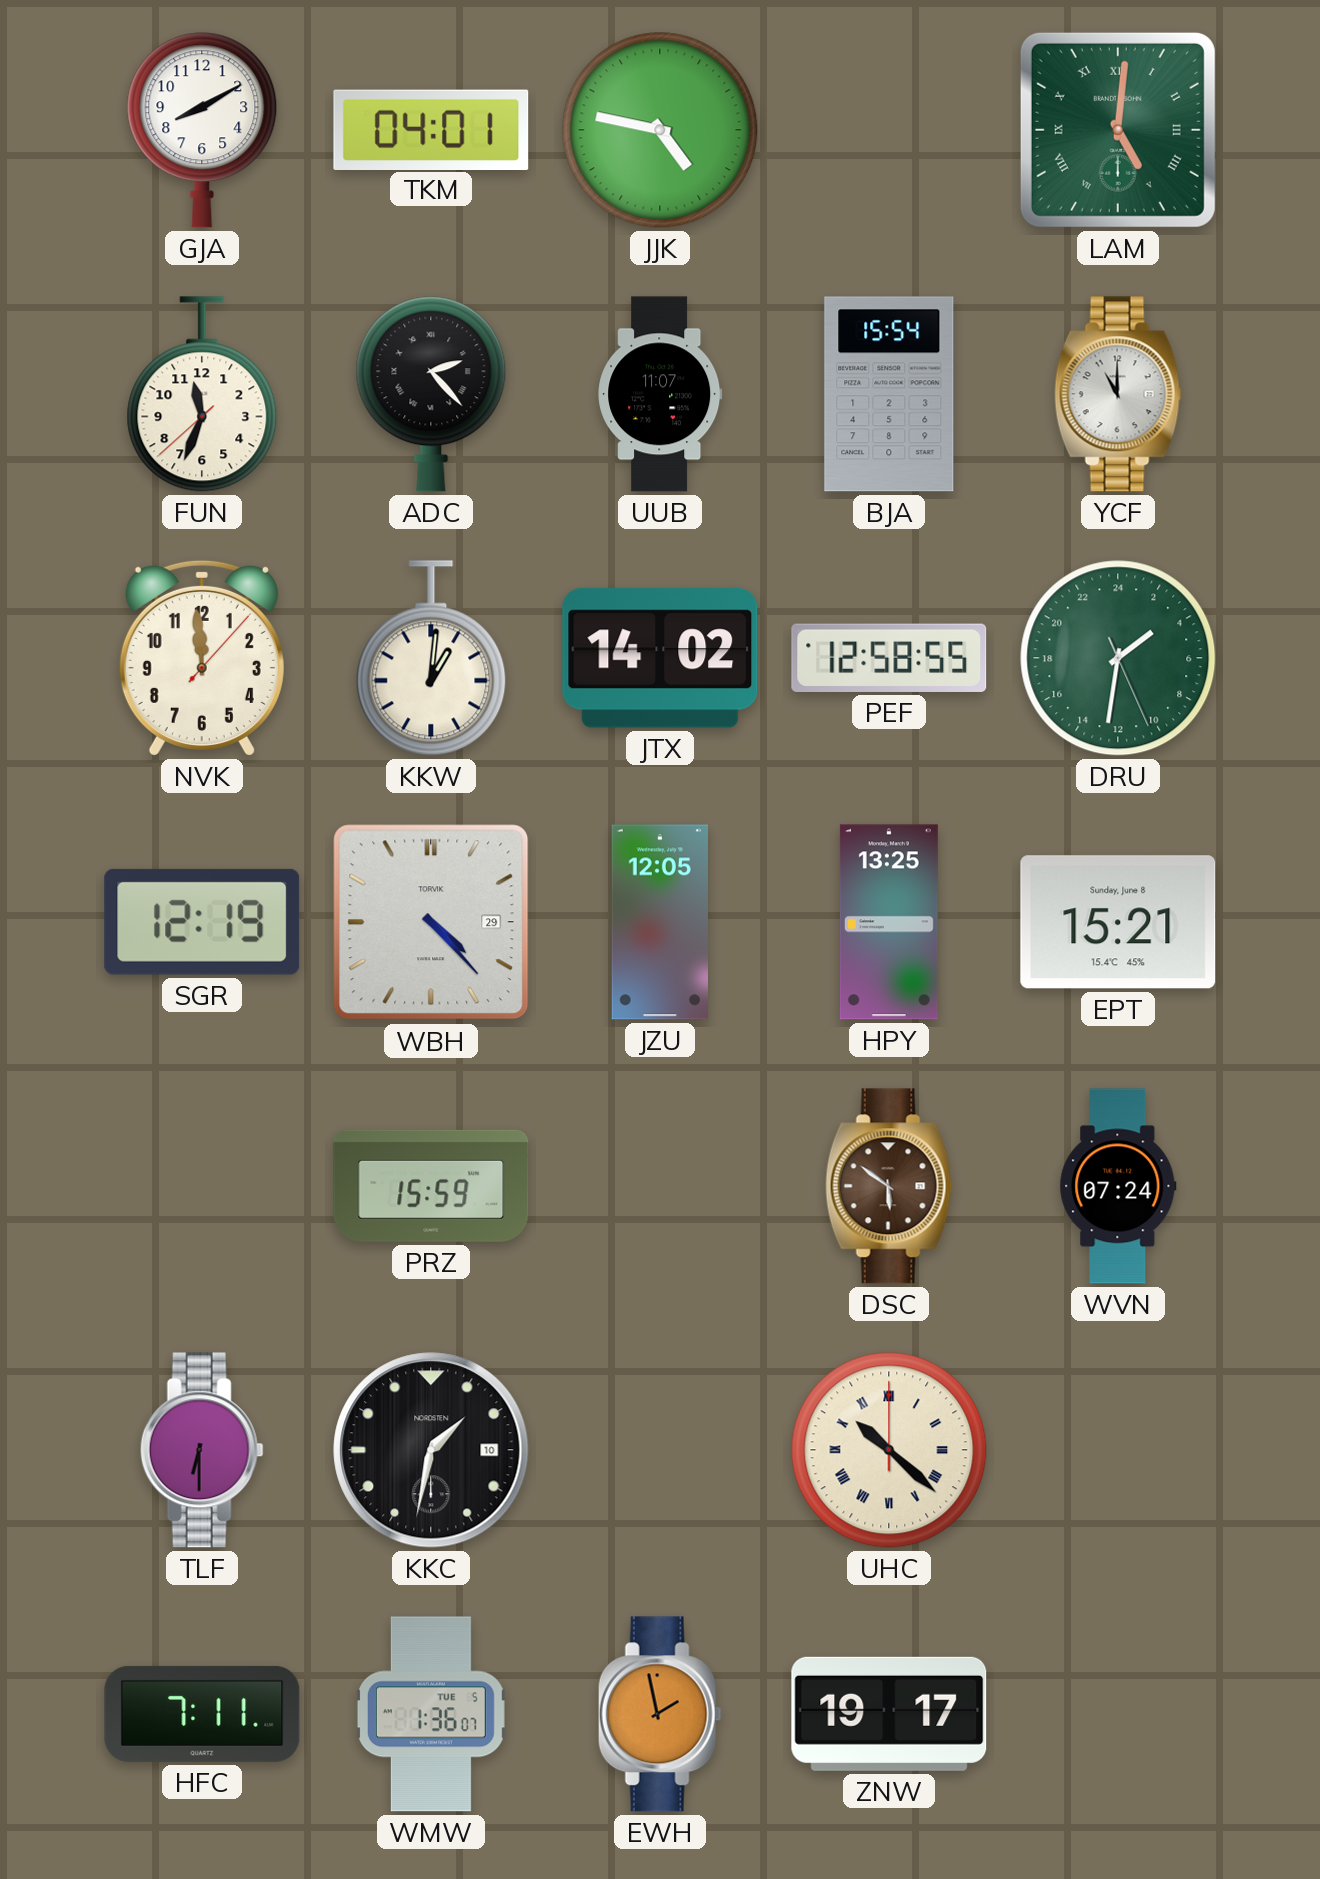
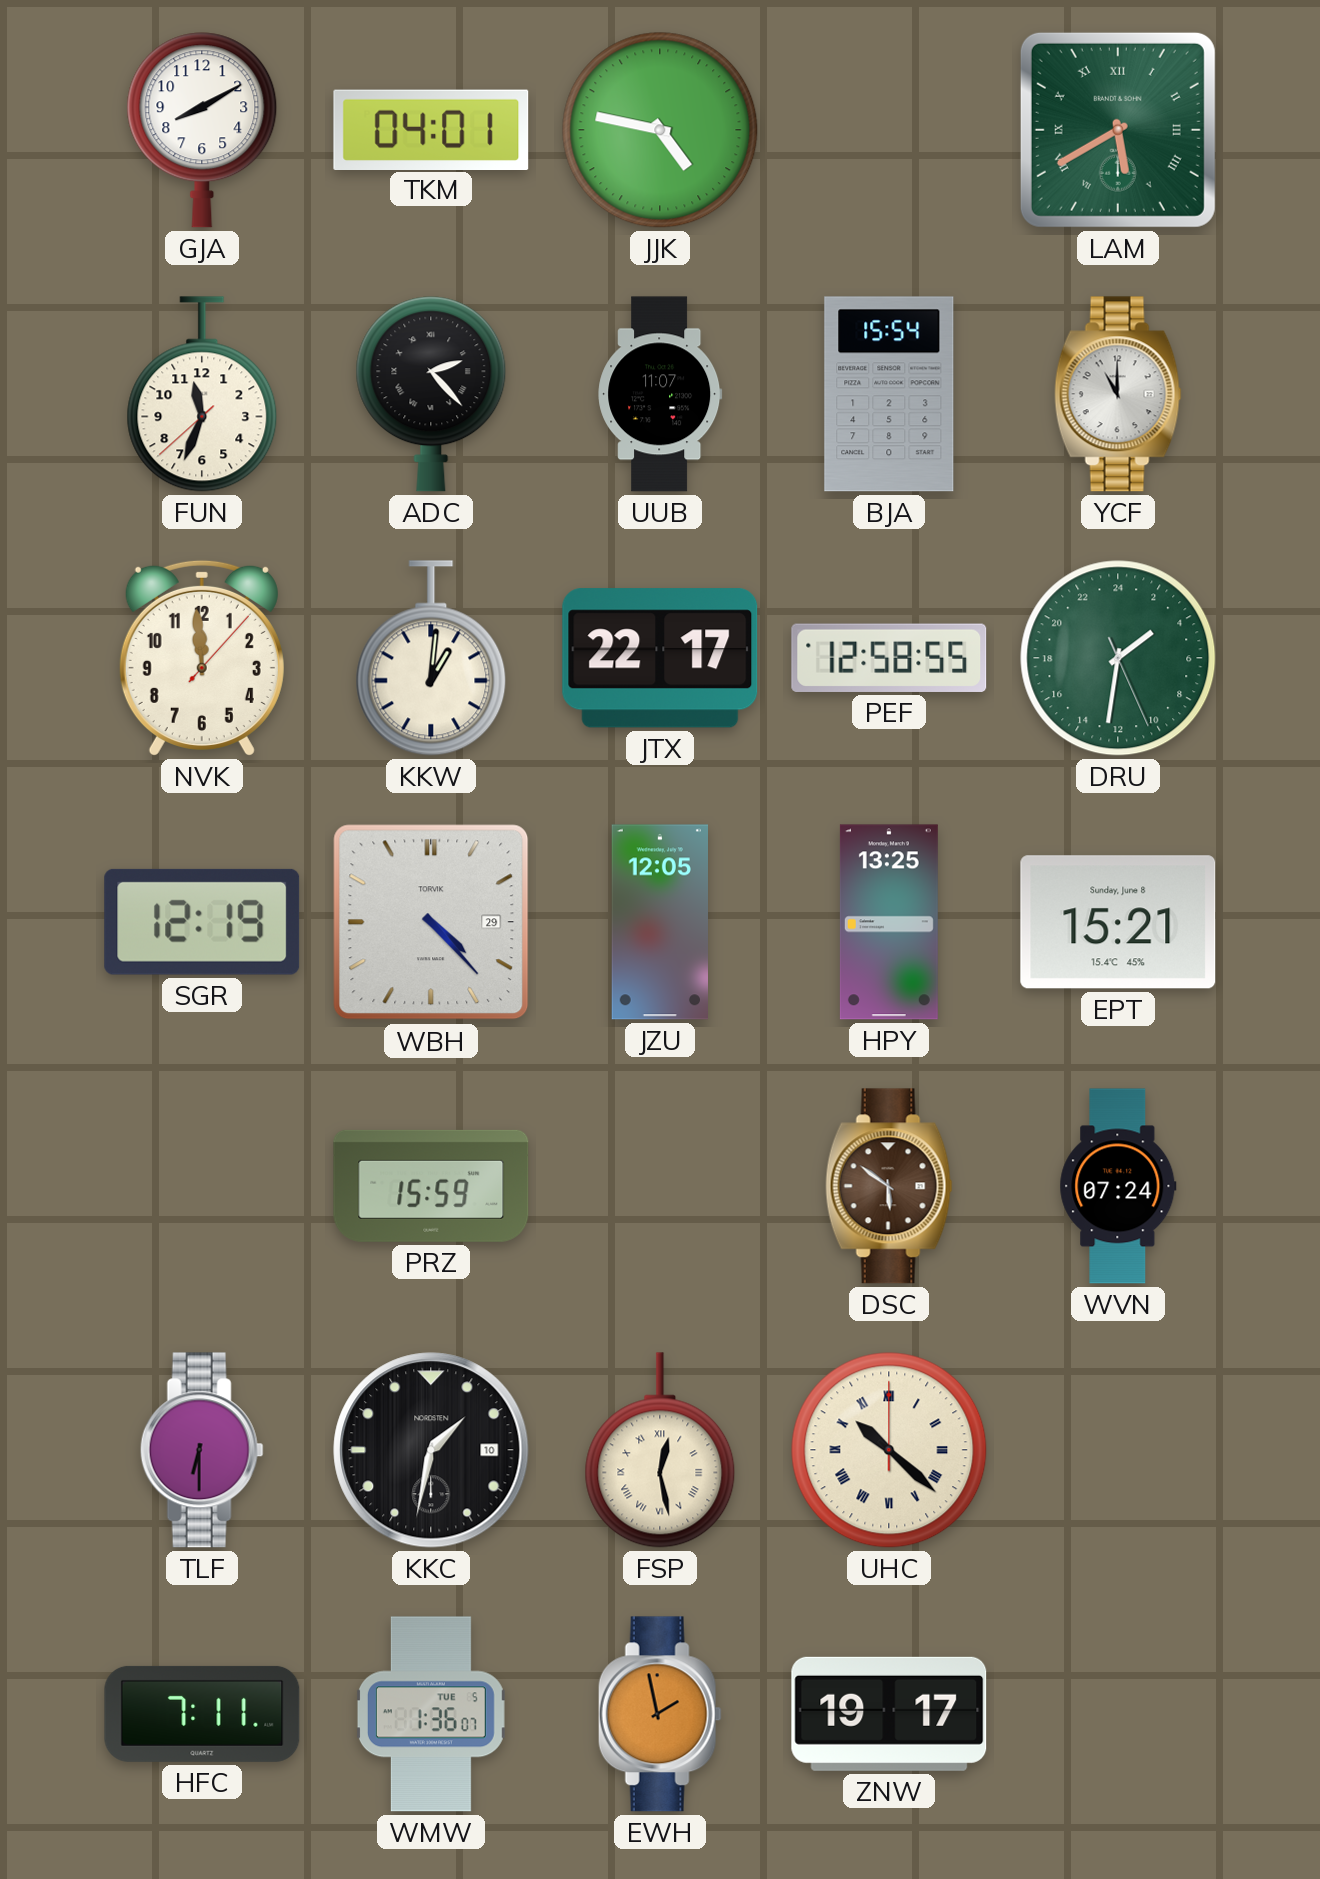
LAM: 5:01 -> 5:40
JTX: 14:02 -> 22:17
FSP: none -> 12:28
